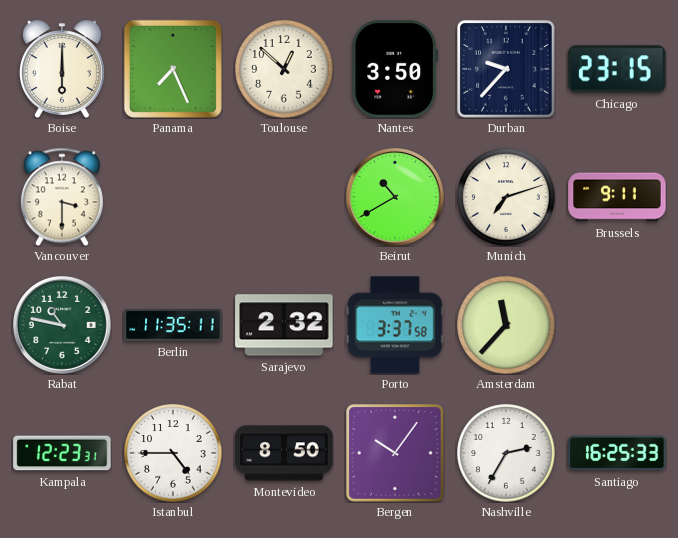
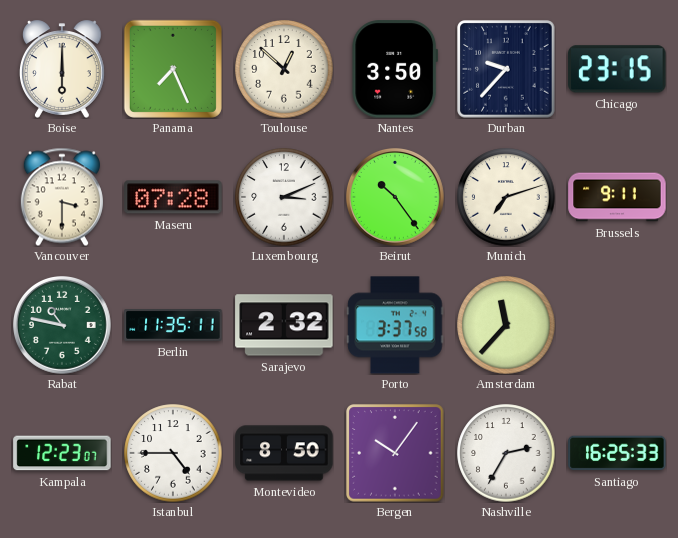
Maseru: none -> 07:28
Luxembourg: none -> 3:11
Beirut: 10:40 -> 10:24
Kampala: 12:23:31 -> 12:23:07
